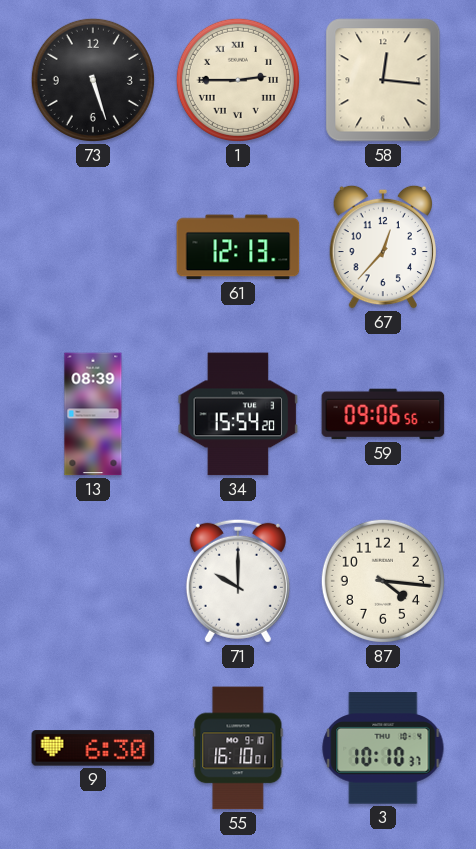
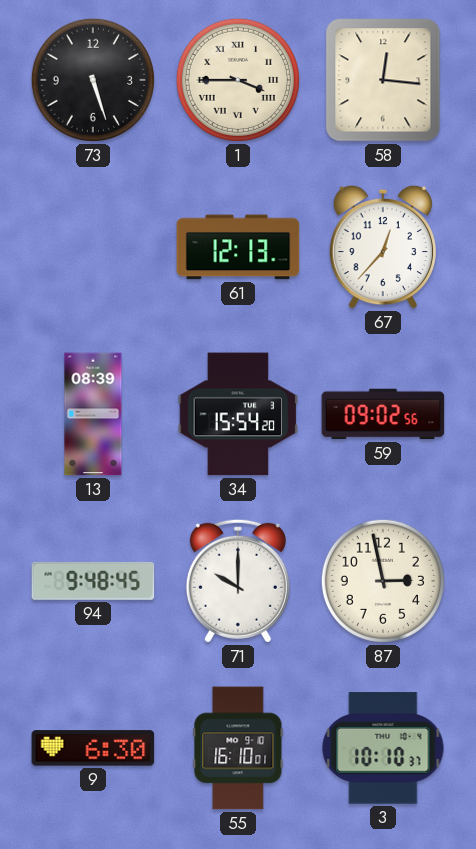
1: 2:45 -> 3:45
59: 09:06 -> 09:02
94: none -> 9:48
87: 4:16 -> 2:58
